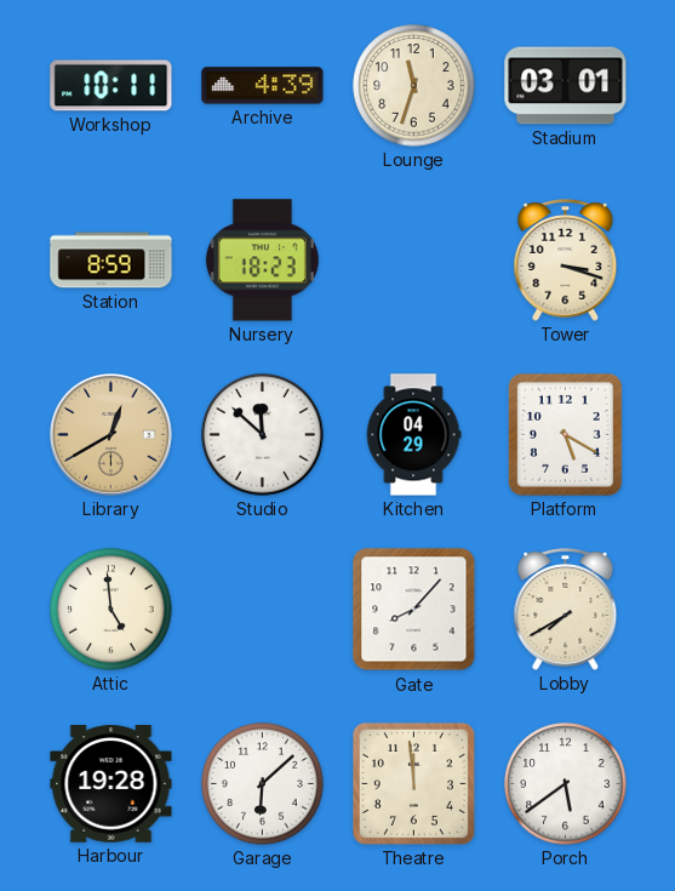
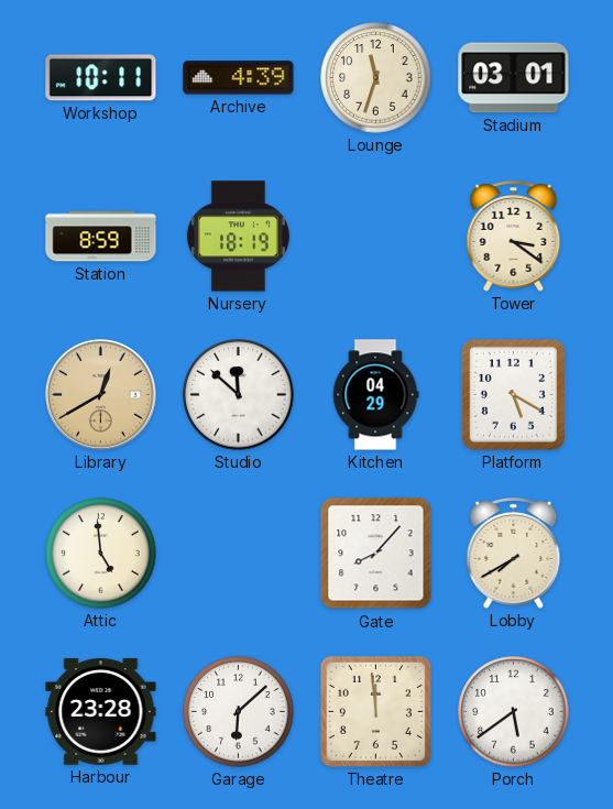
Nursery: 18:23 -> 18:19
Tower: 3:18 -> 3:21
Harbour: 19:28 -> 23:28
